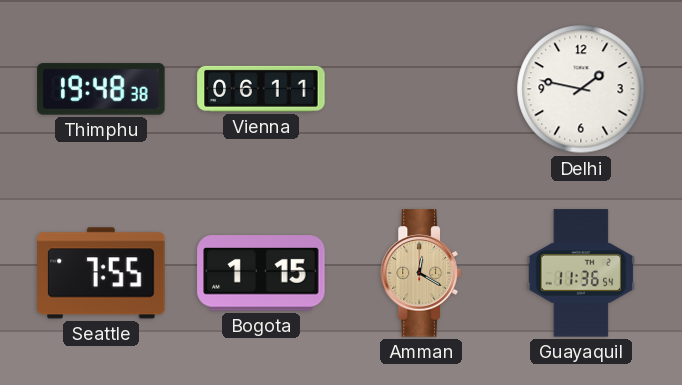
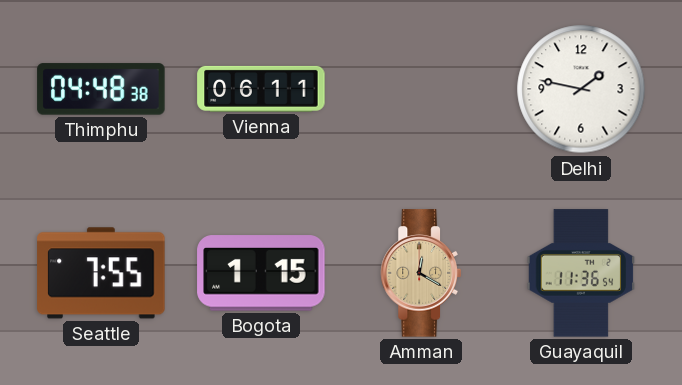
Thimphu: 19:48 -> 04:48
